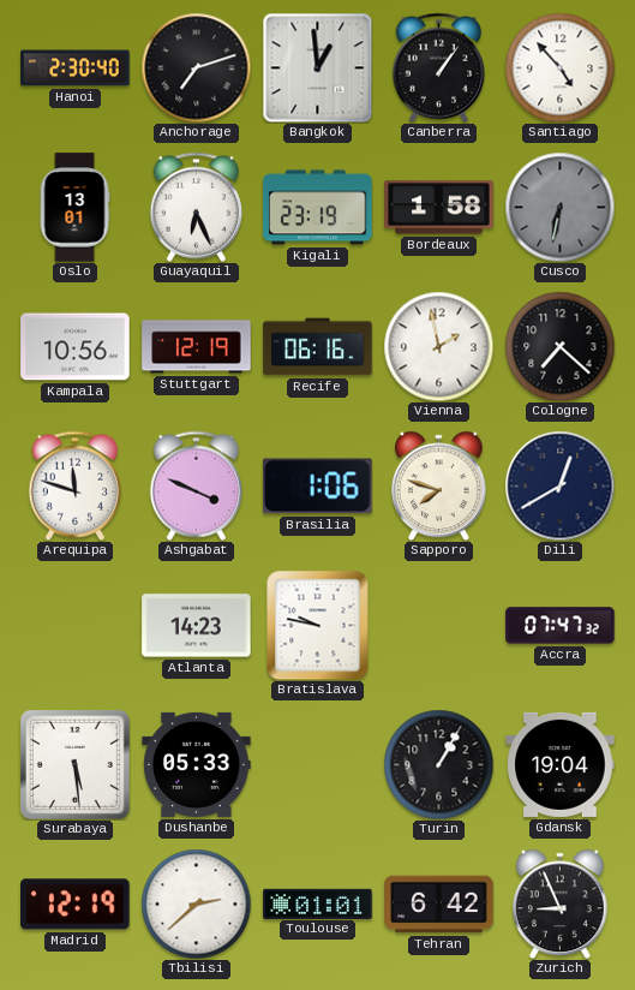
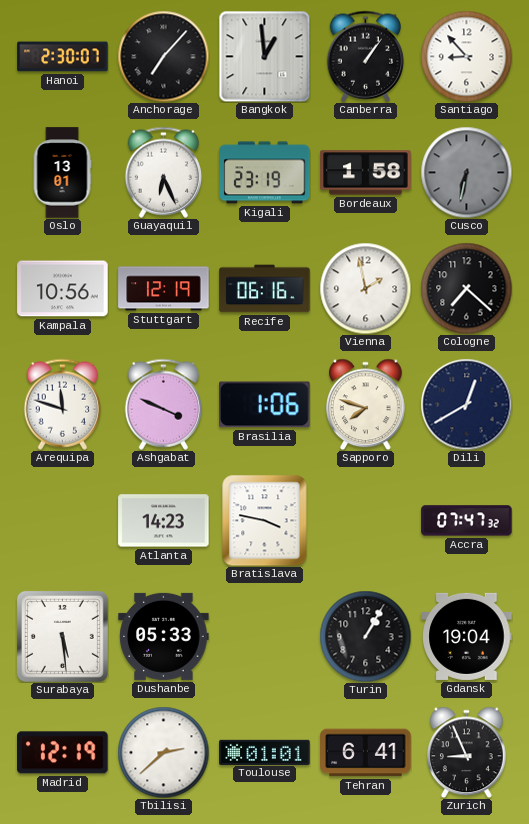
Hanoi: 2:30:40 -> 2:30:07
Anchorage: 7:12 -> 7:07
Santiago: 4:53 -> 8:53
Bratislava: 9:47 -> 3:47
Tehran: 6:42 -> 6:41
